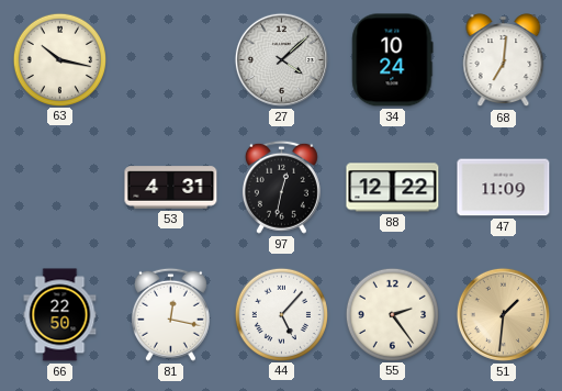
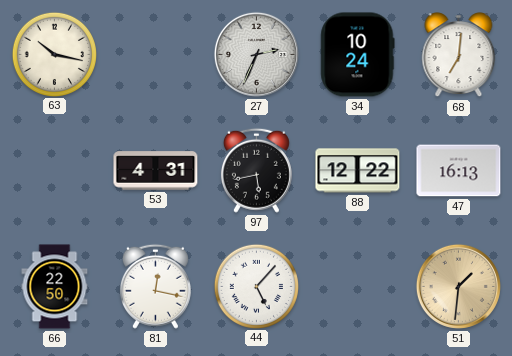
27: 4:08 -> 2:34
97: 12:32 -> 5:43
47: 11:09 -> 16:13
55: 2:24 -> none
